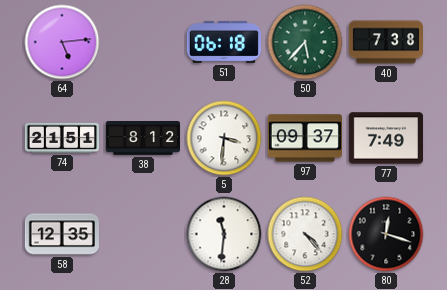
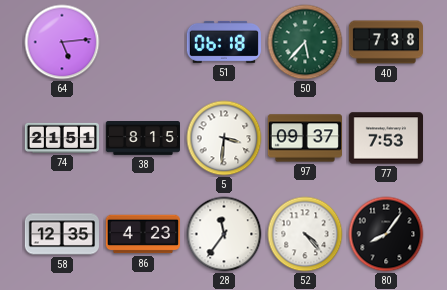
38: 8:12 -> 8:15
77: 7:49 -> 7:53
86: none -> 4:23
28: 11:31 -> 11:36
80: 12:18 -> 8:06
